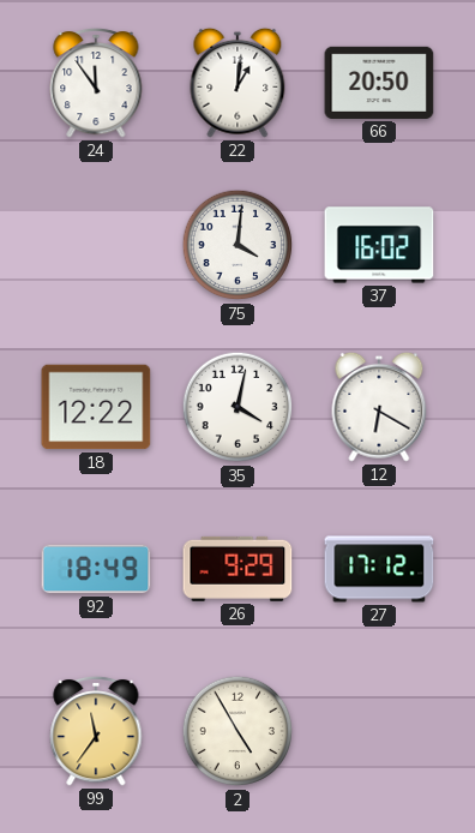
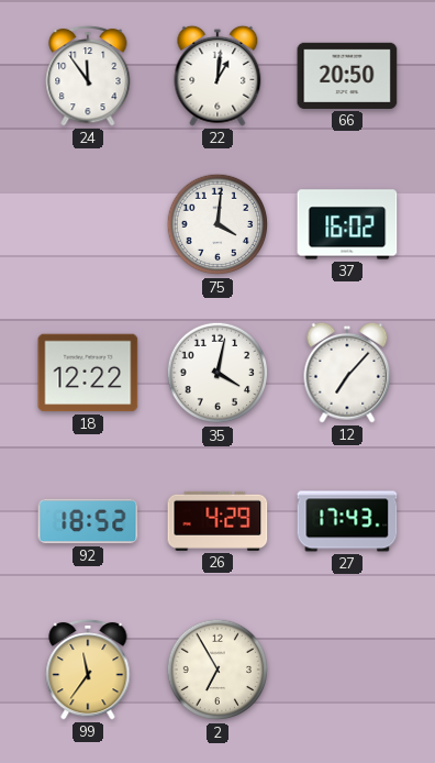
12: 6:20 -> 7:07
92: 18:49 -> 18:52
26: 9:29 -> 4:29
27: 17:12 -> 17:43
2: 4:55 -> 6:55
